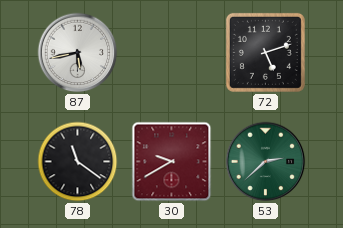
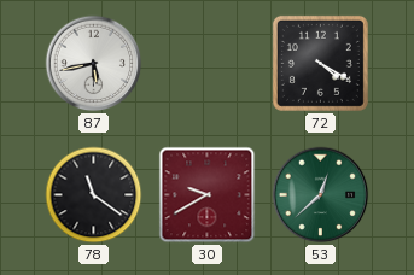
72: 5:12 -> 4:20
53: 2:38 -> 12:38
